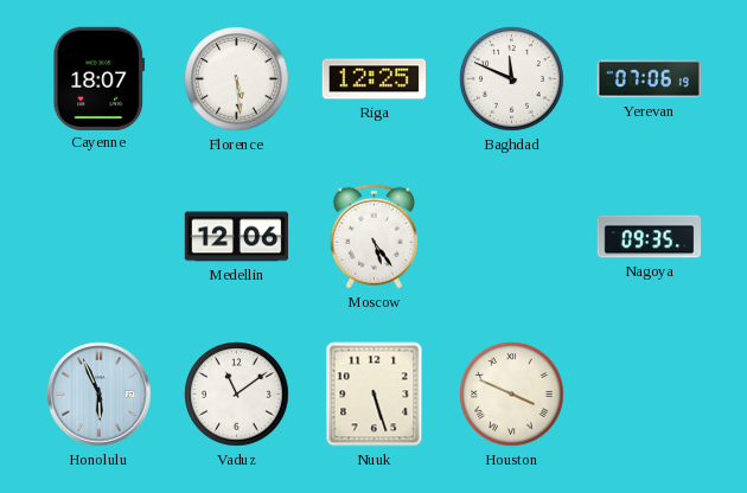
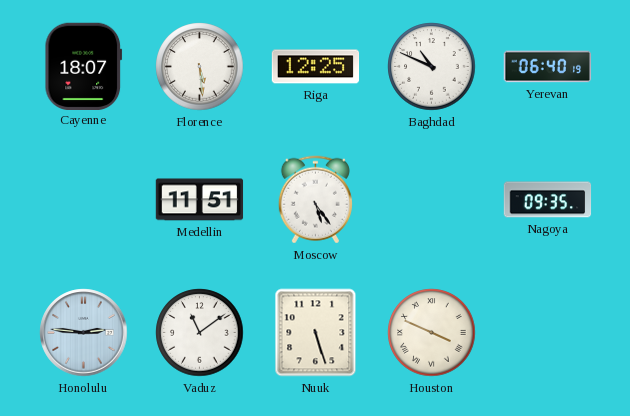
Baghdad: 11:49 -> 10:49
Yerevan: 07:06 -> 06:40
Medellin: 12:06 -> 11:51
Honolulu: 5:56 -> 2:46
